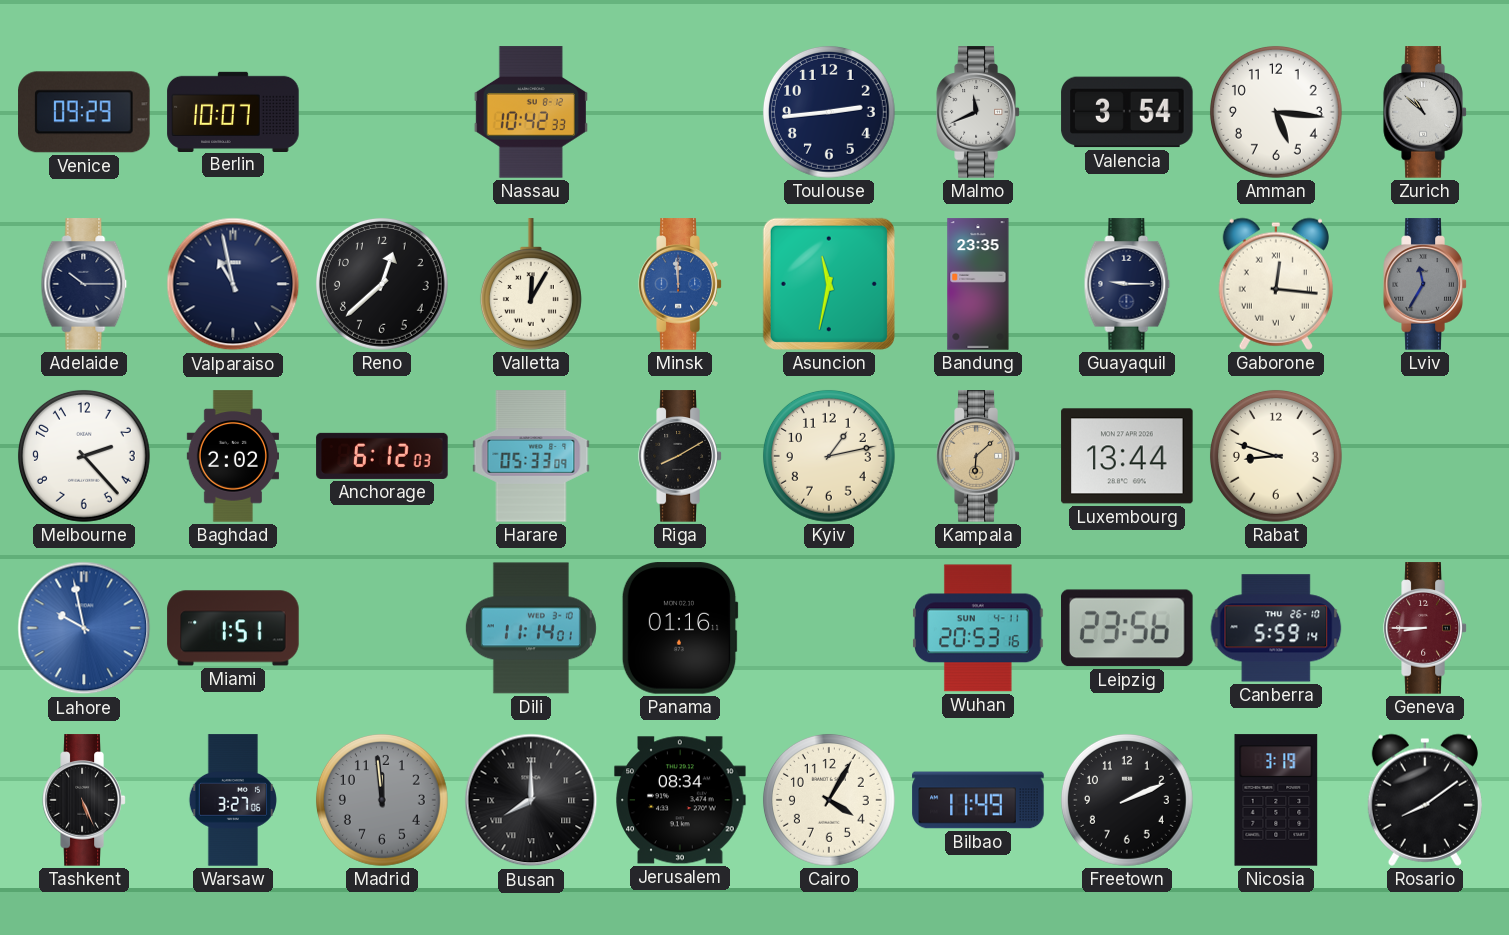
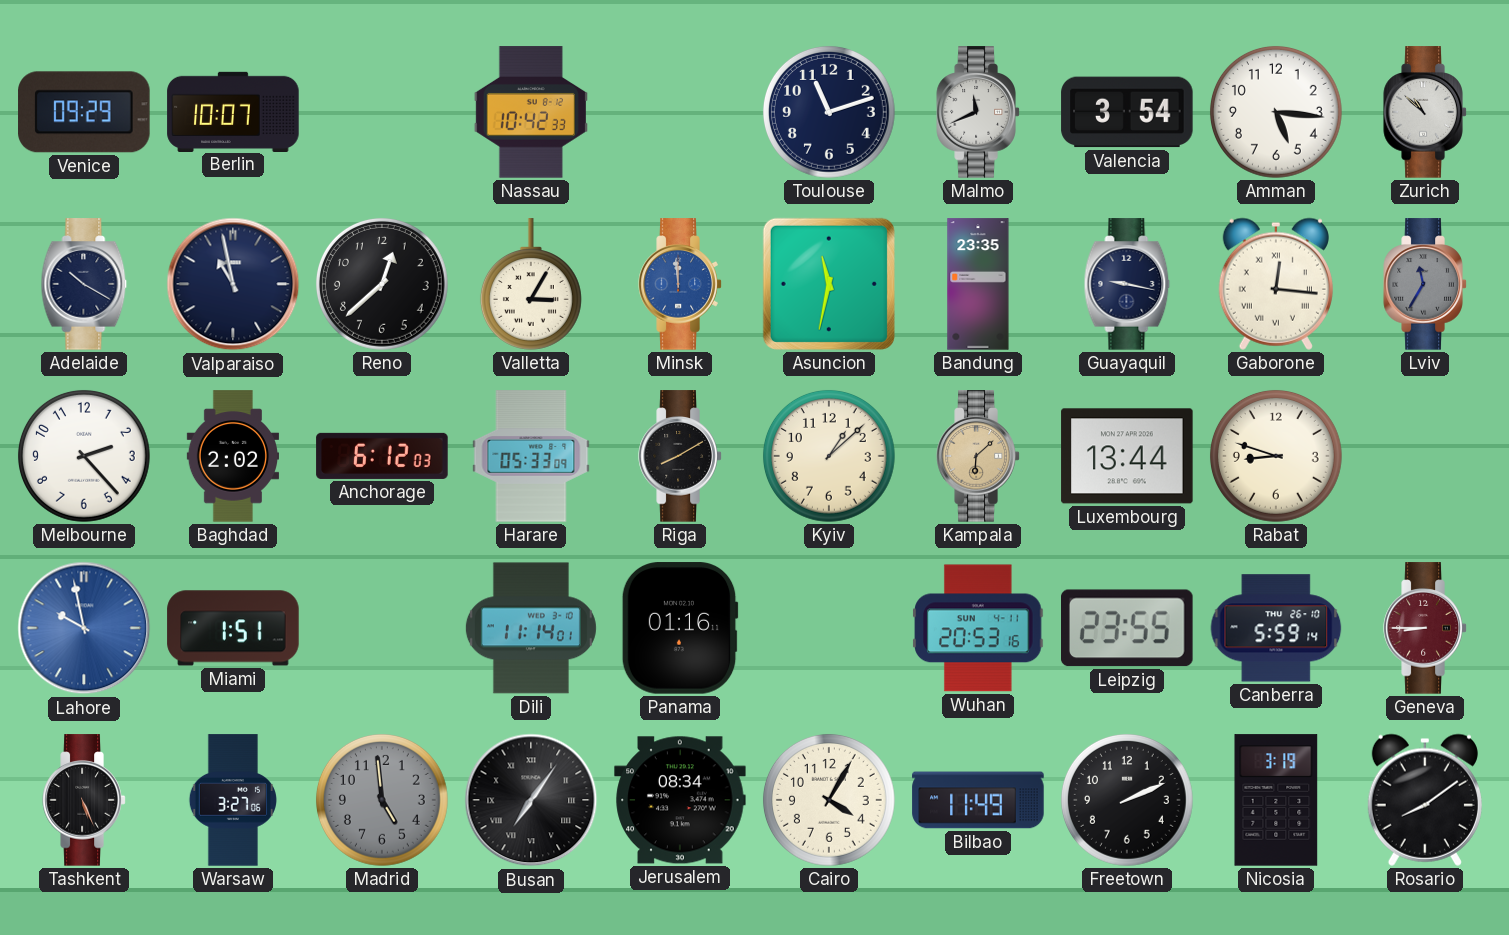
Toulouse: 2:44 -> 11:12
Adelaide: 10:15 -> 10:20
Valletta: 12:05 -> 3:05
Guayaquil: 9:15 -> 9:17
Kyiv: 1:13 -> 1:08
Leipzig: 23:56 -> 23:55
Madrid: 11:59 -> 4:59
Busan: 8:00 -> 7:06
